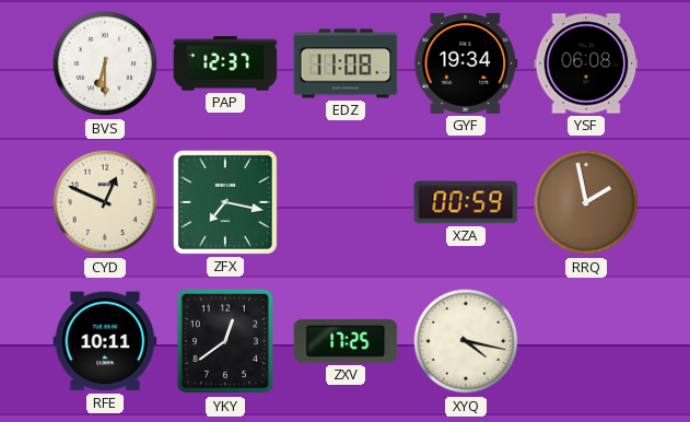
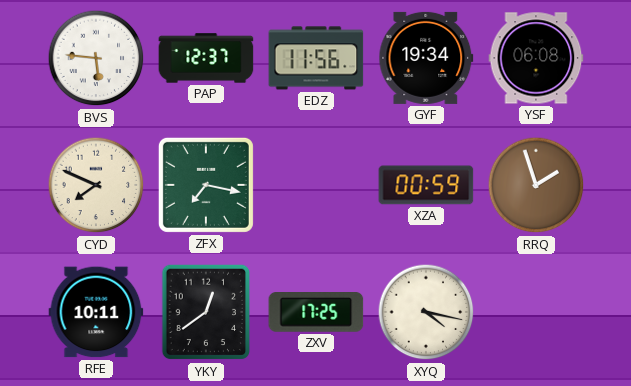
BVS: 6:30 -> 5:46
EDZ: 11:08 -> 11:56
CYD: 12:49 -> 7:49
RRQ: 1:58 -> 1:57
